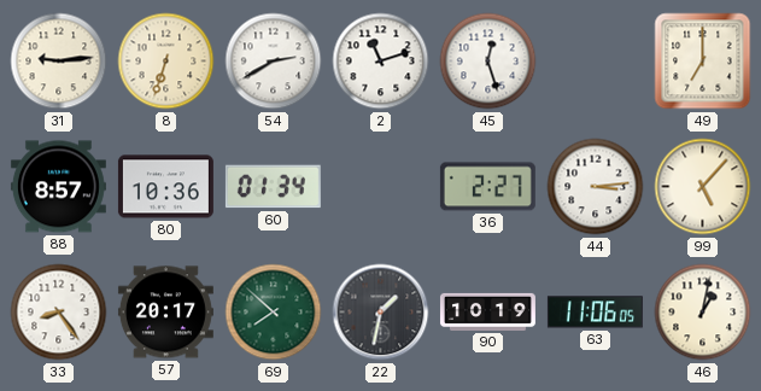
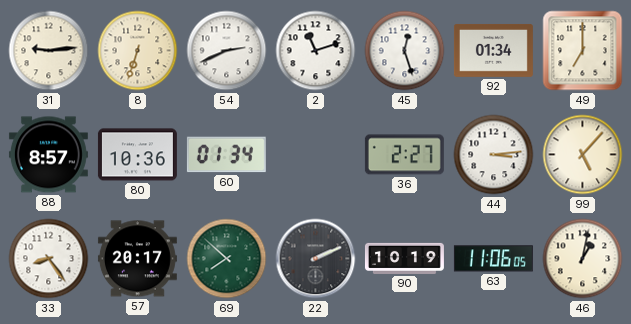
54: 2:40 -> 2:41
92: none -> 01:34
22: 1:32 -> 2:11
